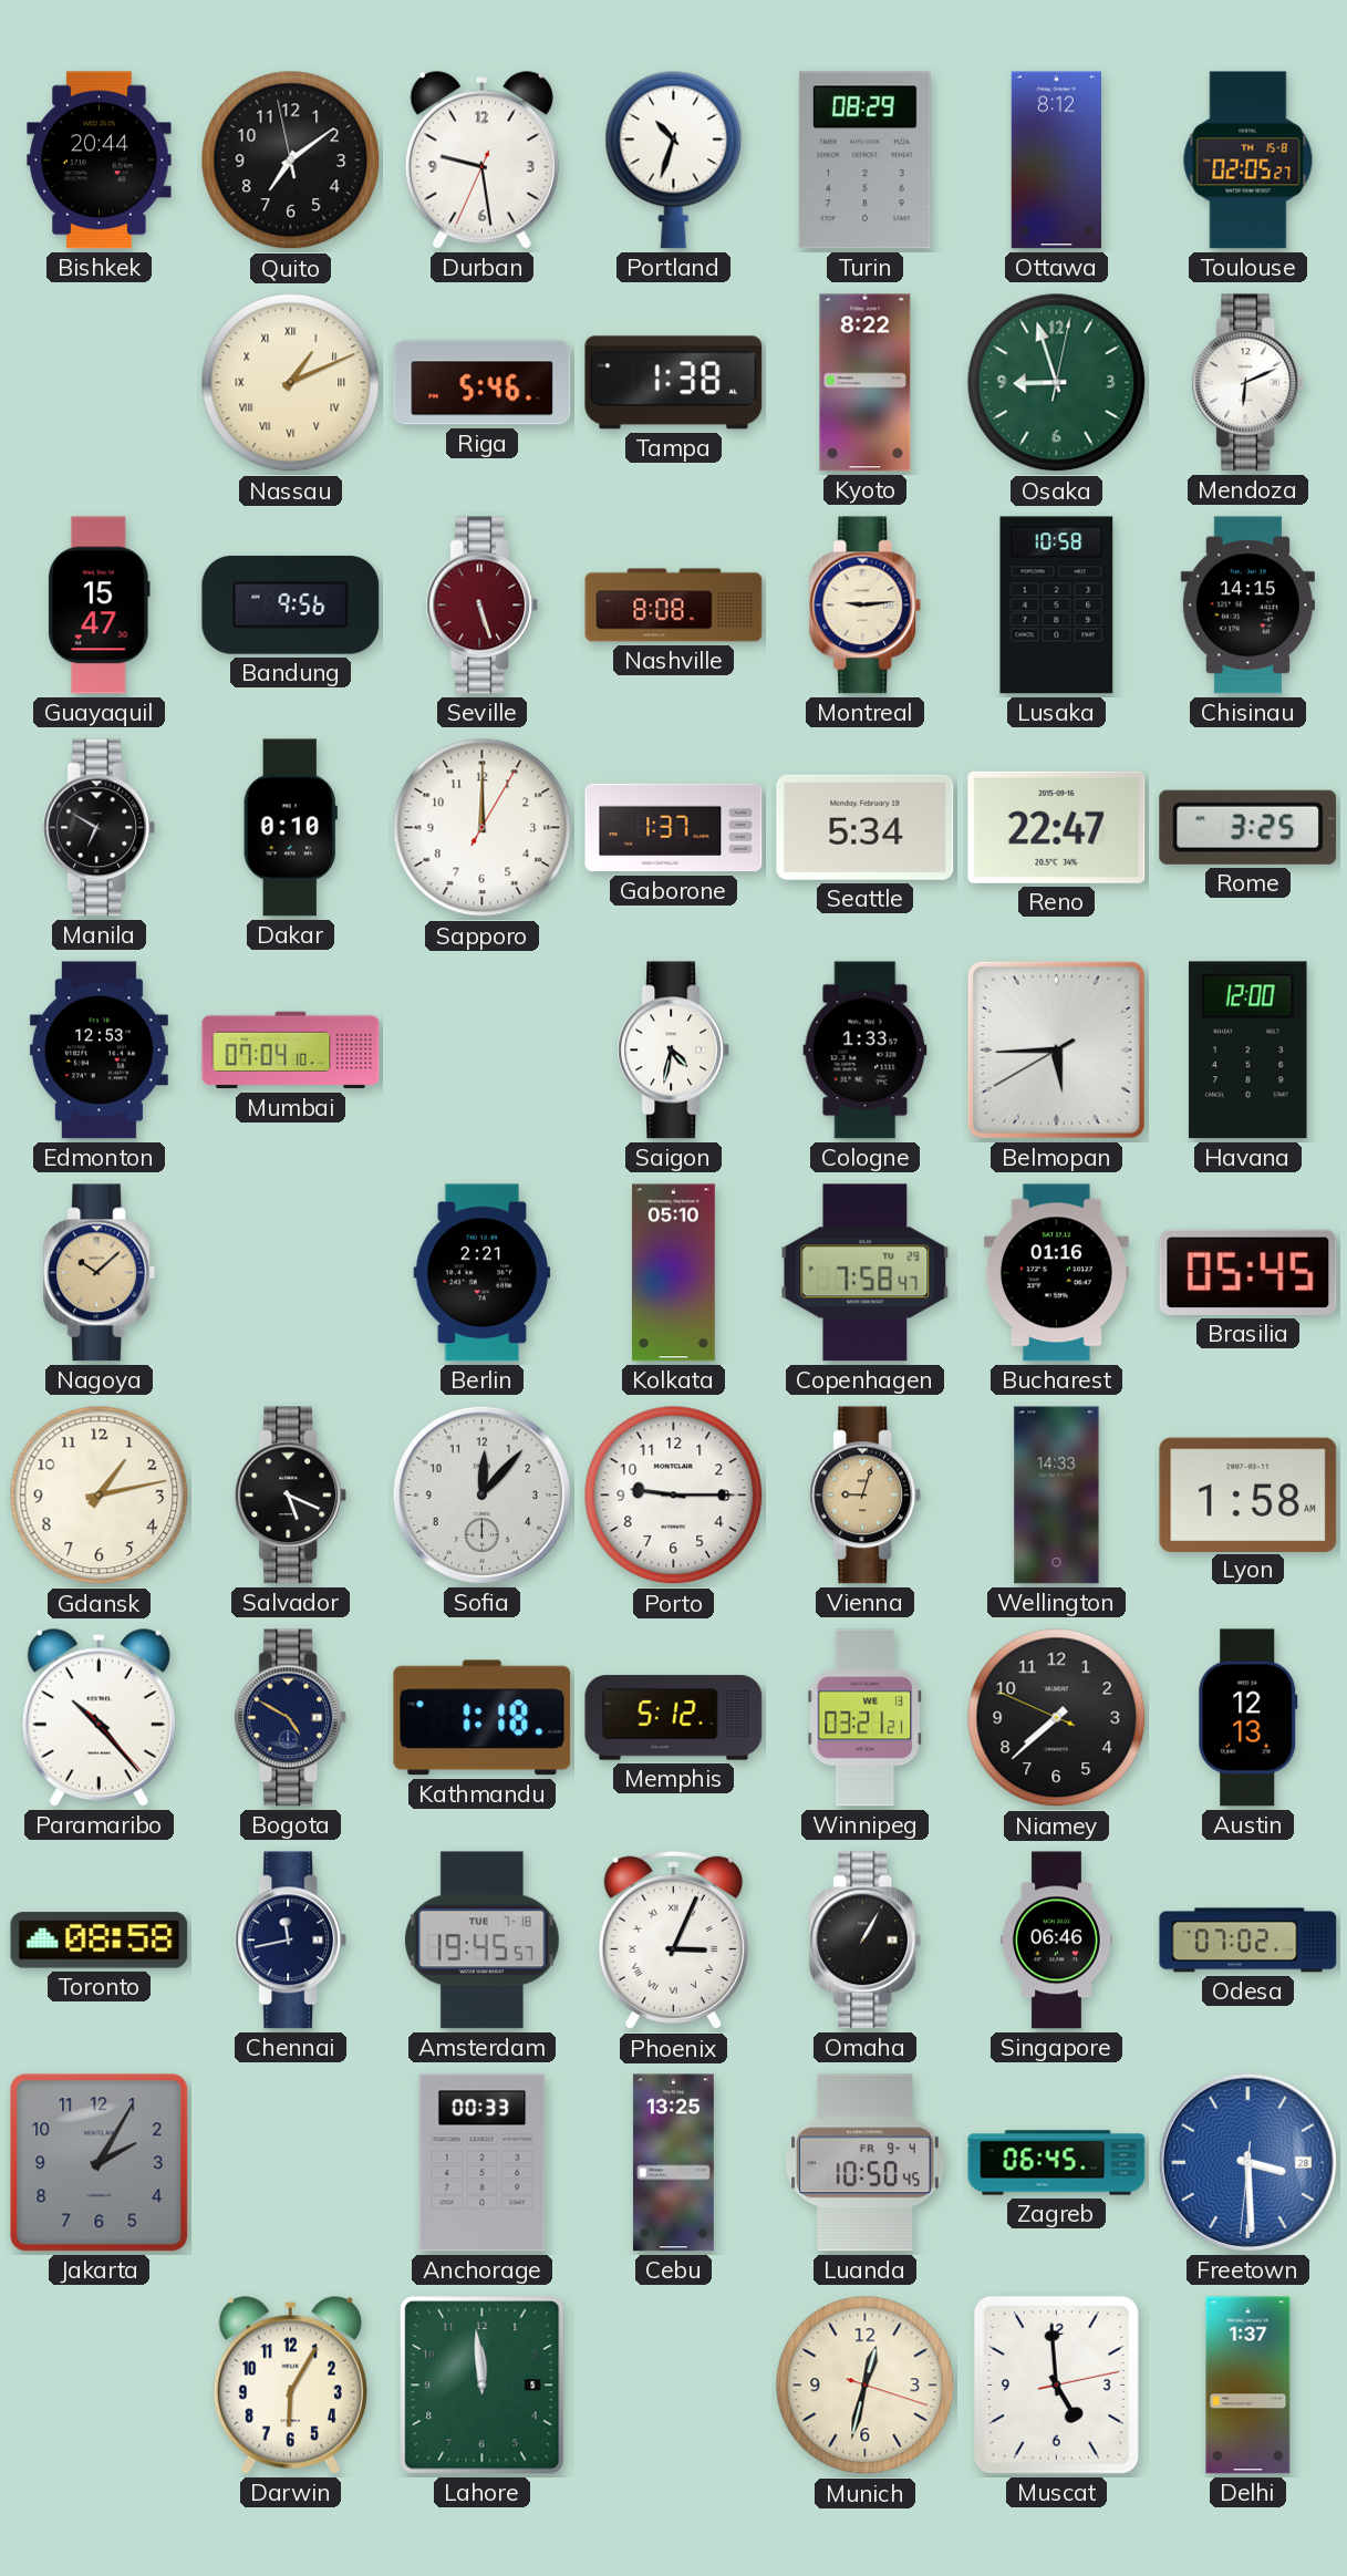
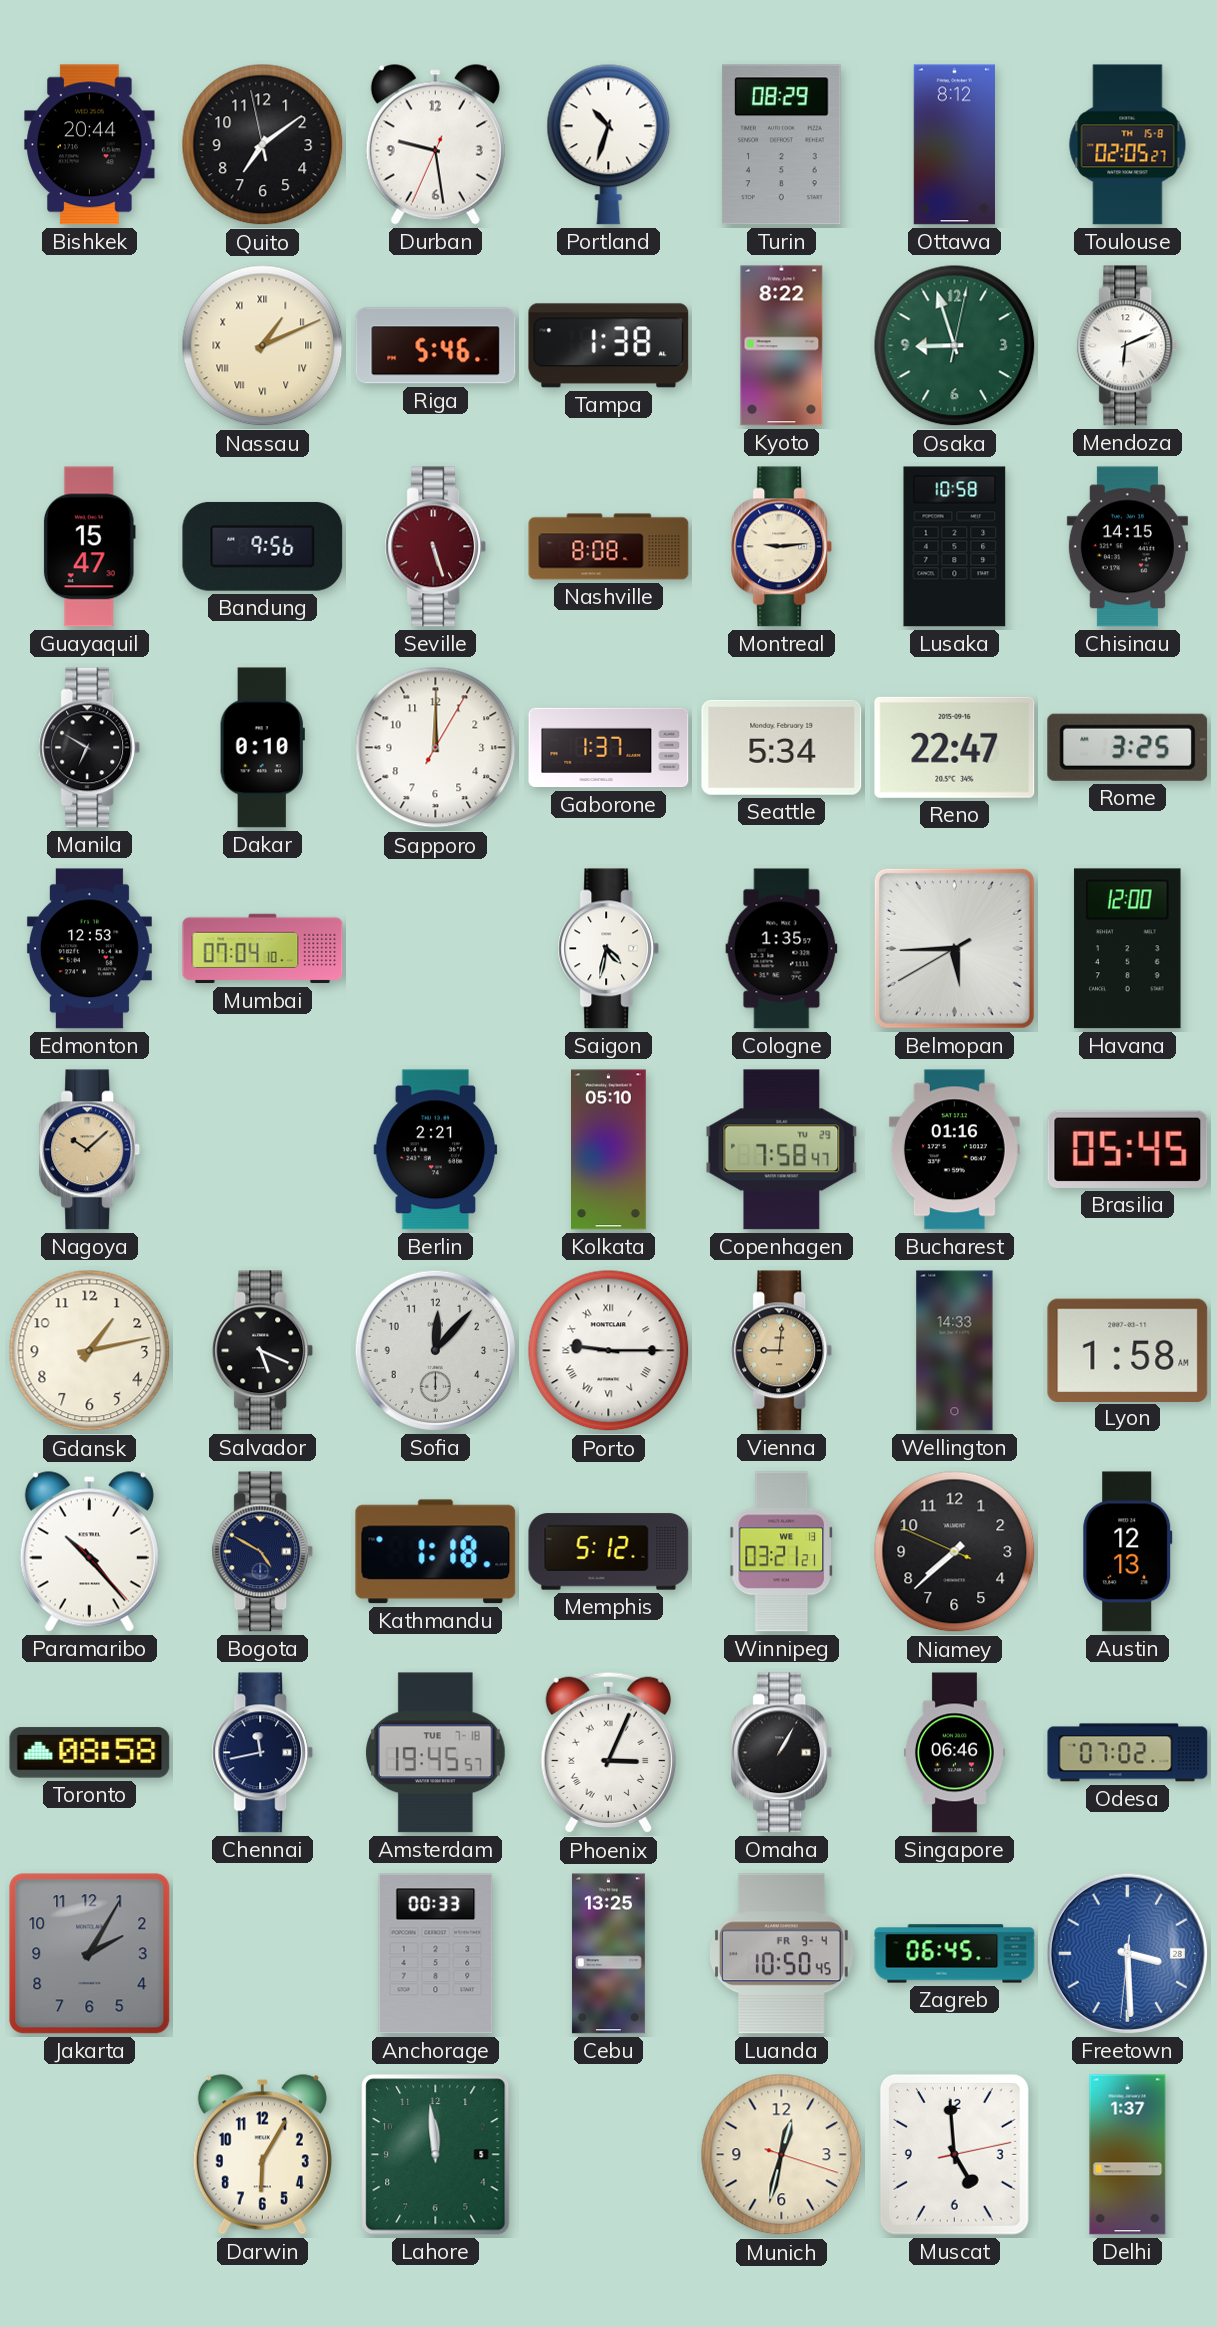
Cologne: 1:33 -> 1:35
Porto numerals: Arabic -> Roman
Vienna: 9:03 -> 9:01
